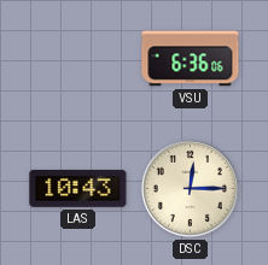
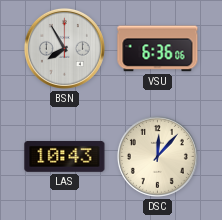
BSN: none -> 7:55
DSC: 12:15 -> 12:07
